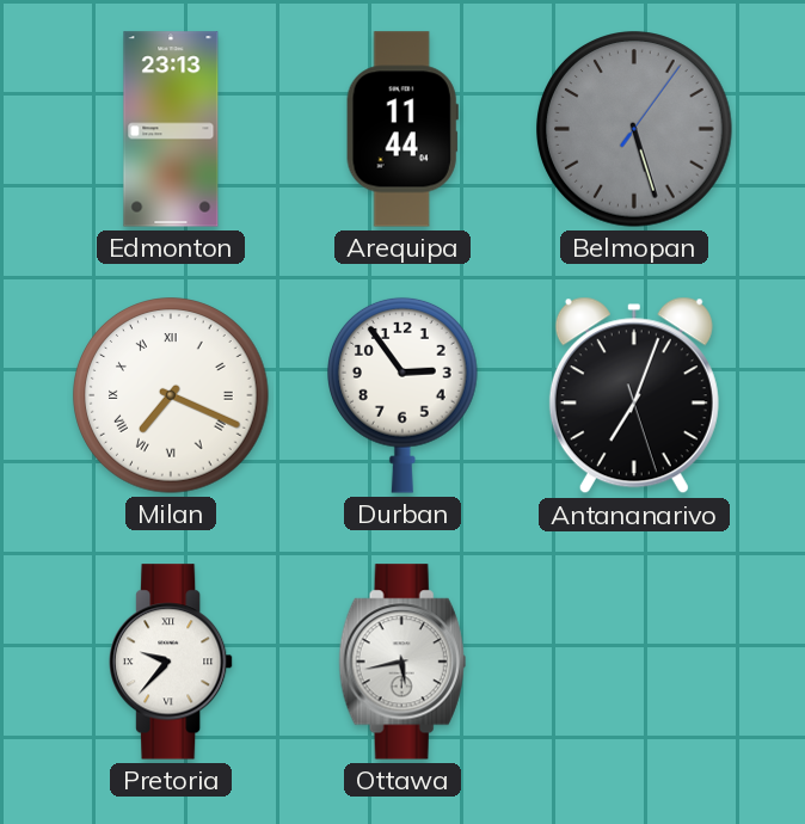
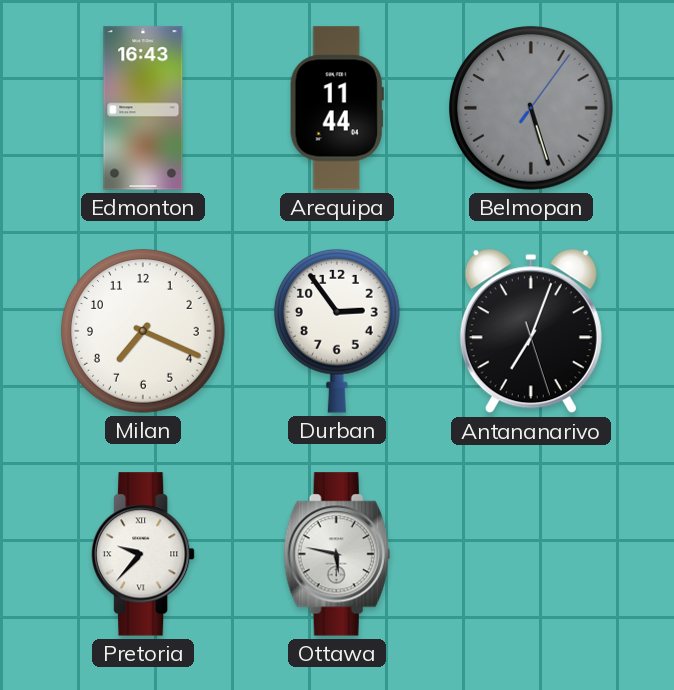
Edmonton: 23:13 -> 16:43
Milan numerals: Roman -> Arabic
Ottawa: 5:43 -> 5:47
